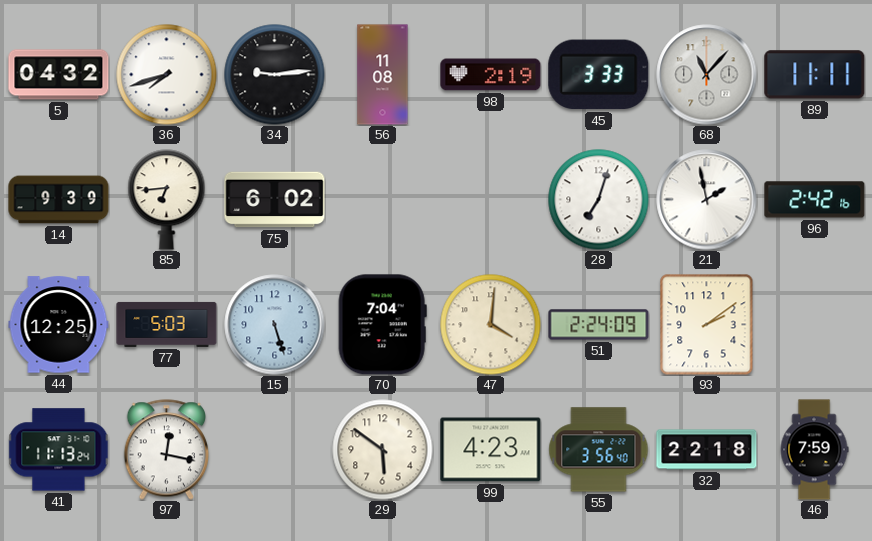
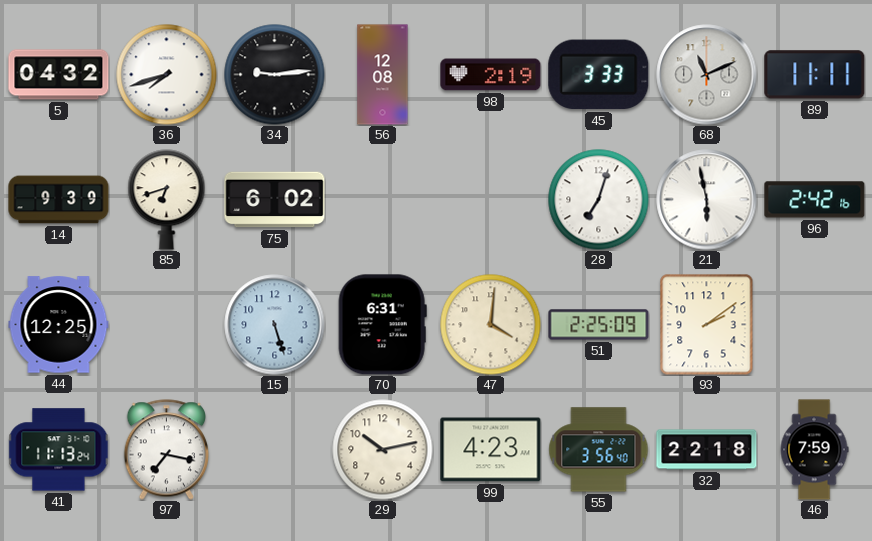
56: 11:08 -> 12:08
68: 11:07 -> 11:11
85: 6:44 -> 6:42
21: 1:58 -> 5:58
77: 5:03 -> none
70: 7:04 -> 6:31
51: 2:24 -> 2:25
97: 12:17 -> 7:17
29: 5:51 -> 10:13
